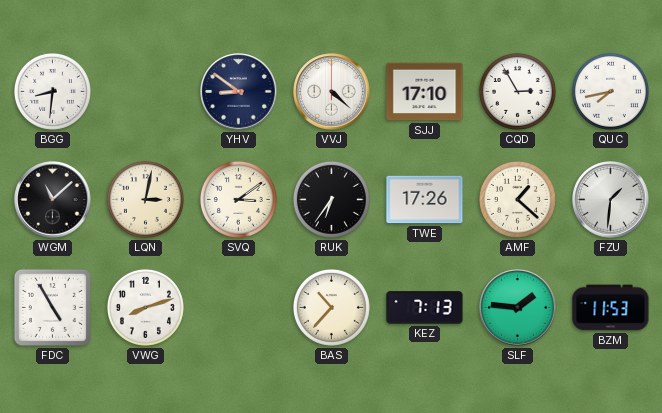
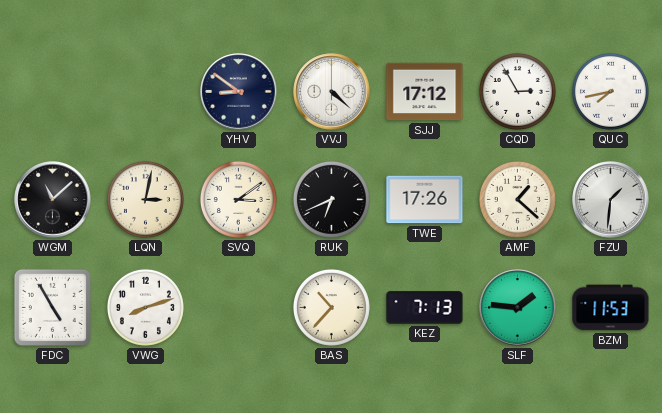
BGG: 8:31 -> none
SJJ: 17:10 -> 17:12
RUK: 6:36 -> 6:41
